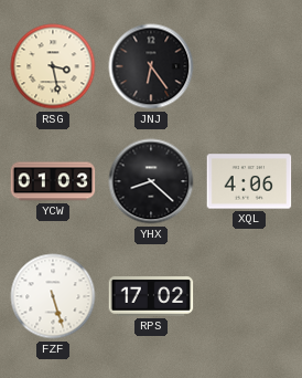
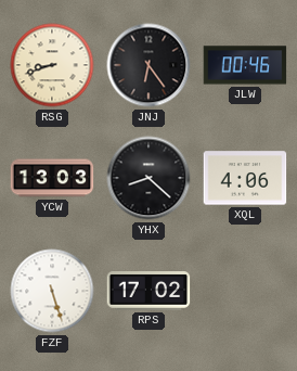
RSG: 3:28 -> 8:42
JLW: none -> 00:46
YCW: 01:03 -> 13:03
